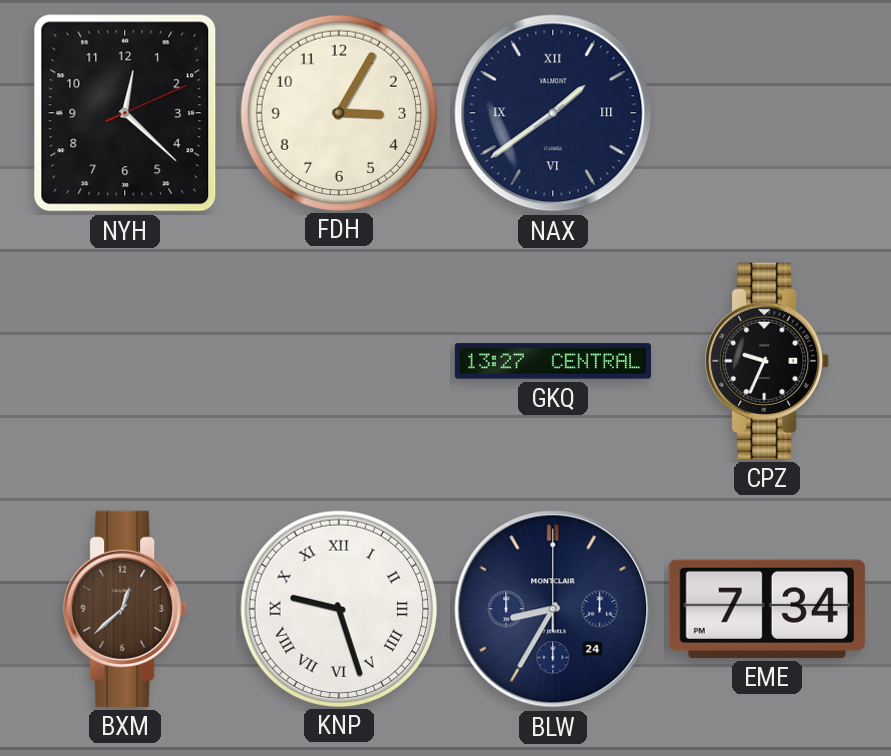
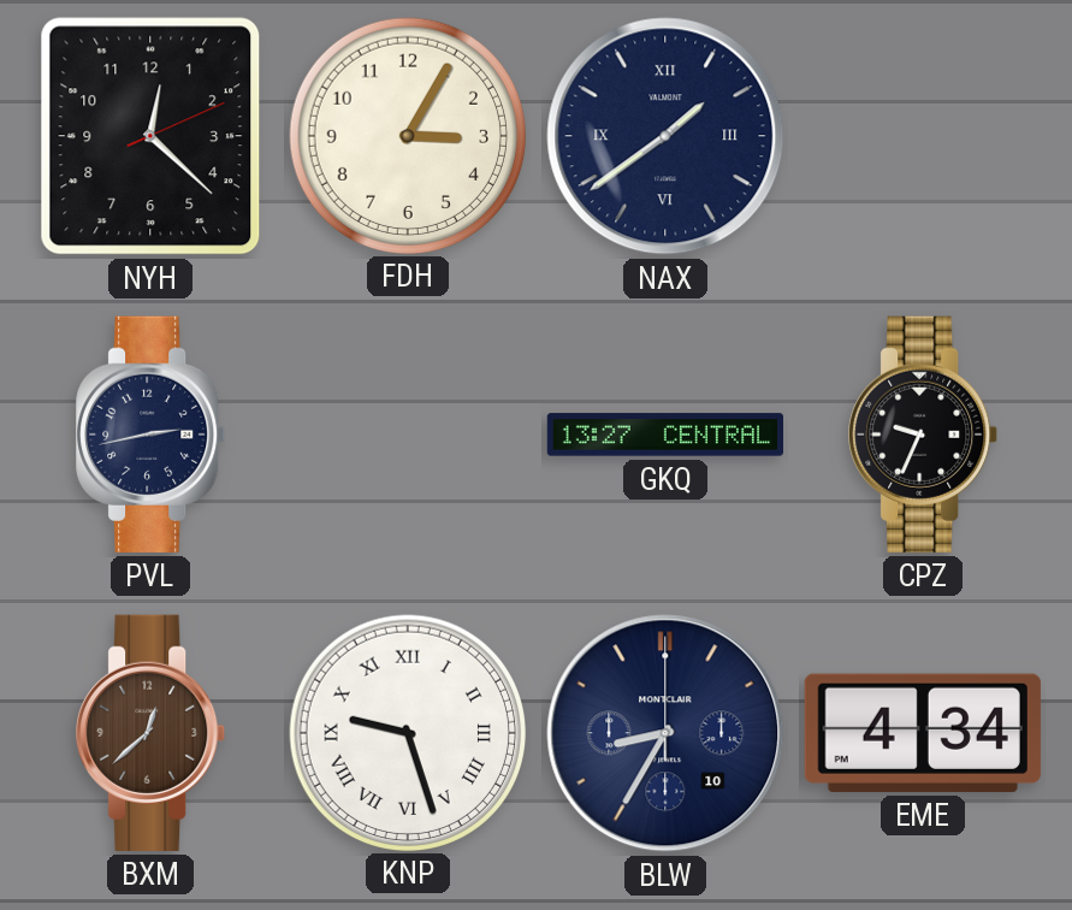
PVL: none -> 2:43
BLW date: 24 -> 10
EME: 7:34 -> 4:34
